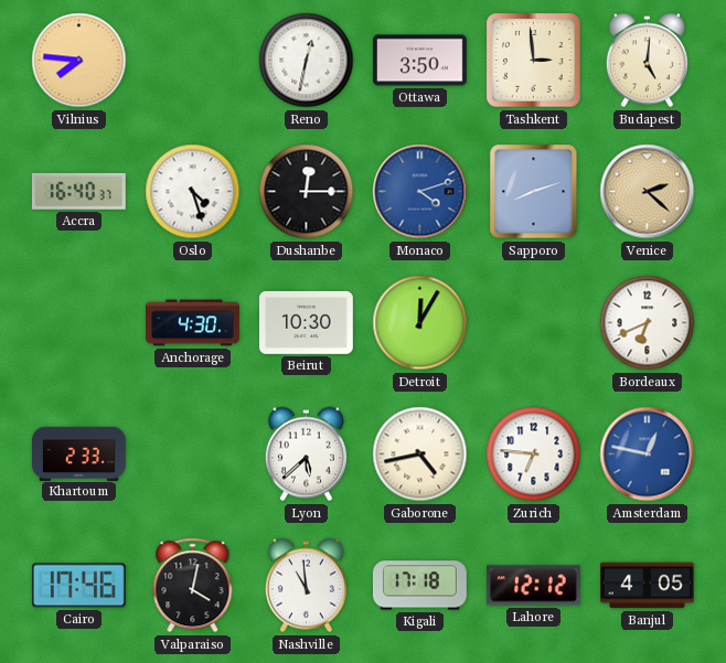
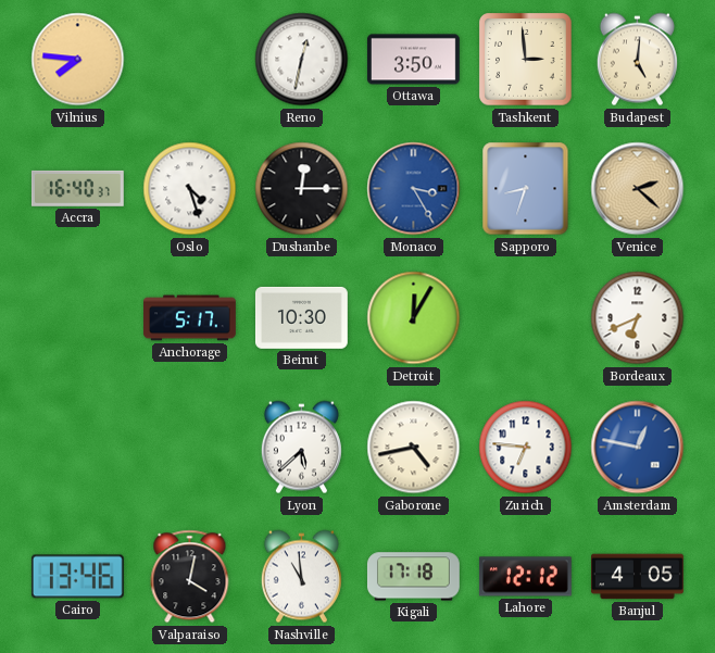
Monaco: 4:12 -> 3:25
Sapporo: 8:12 -> 8:33
Anchorage: 4:30 -> 5:17
Khartoum: 2:33 -> none
Cairo: 17:46 -> 13:46
